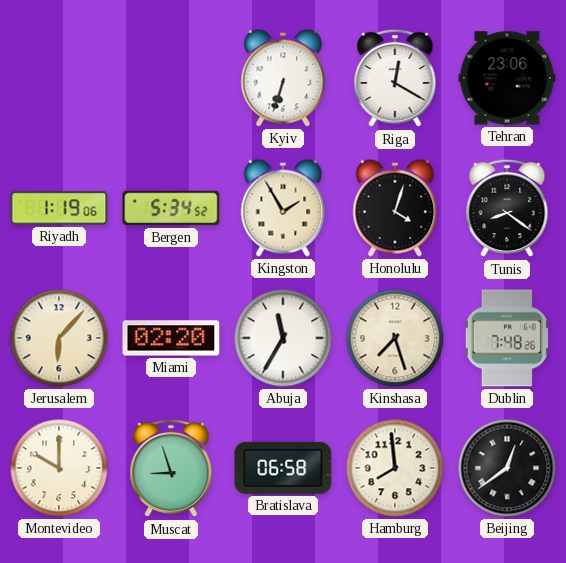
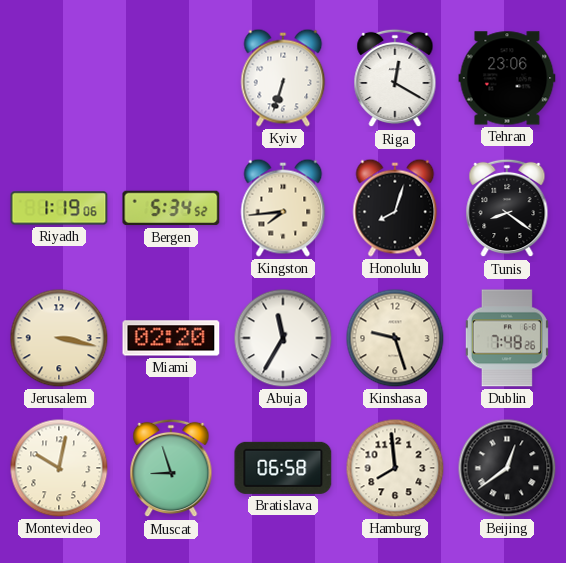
Kingston: 1:55 -> 7:44
Honolulu: 4:03 -> 8:03
Jerusalem: 6:07 -> 3:17
Kinshasa: 7:27 -> 9:27
Montevideo: 10:00 -> 10:02
